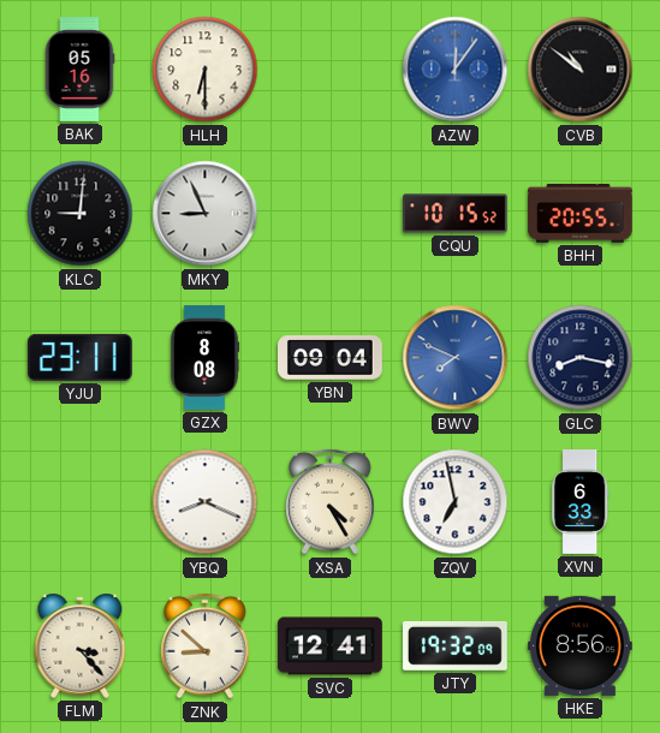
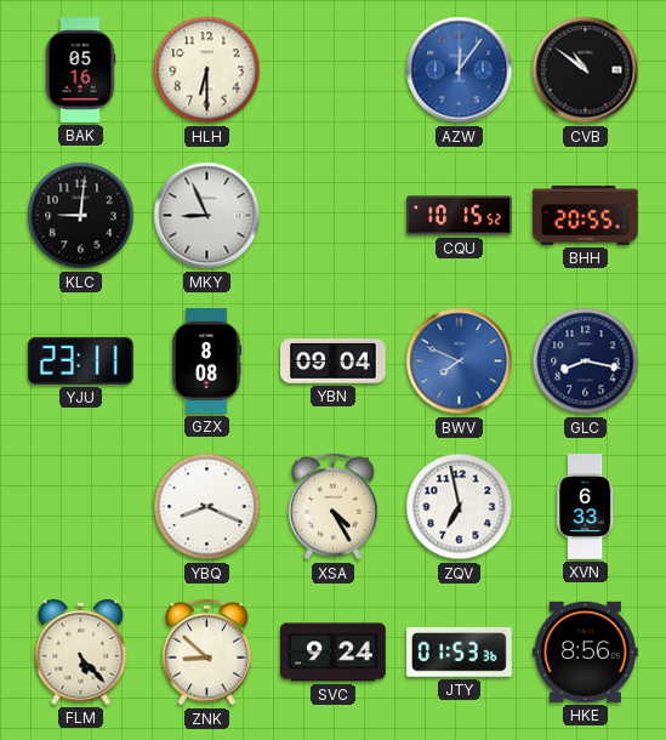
FLM: 3:23 -> 5:23
SVC: 12:41 -> 9:24
JTY: 19:32 -> 01:53
